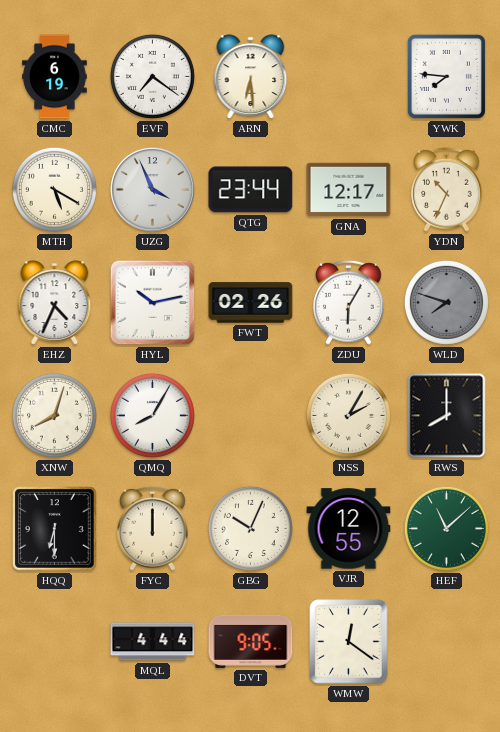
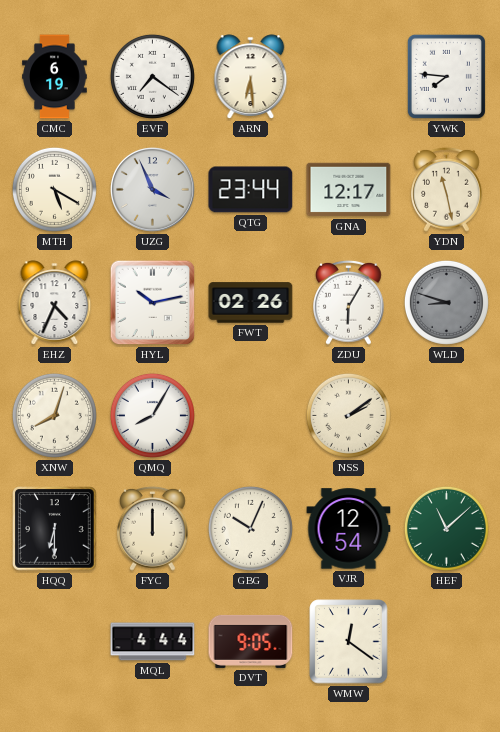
YDN: 10:34 -> 11:28
WLD: 7:48 -> 8:48
NSS: 2:05 -> 2:09
RWS: 8:00 -> none
VJR: 12:55 -> 12:54
